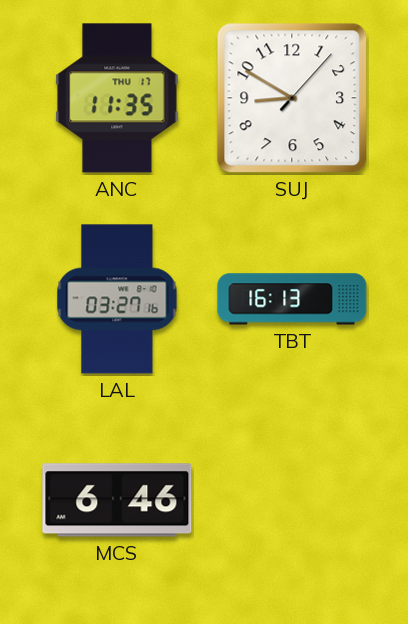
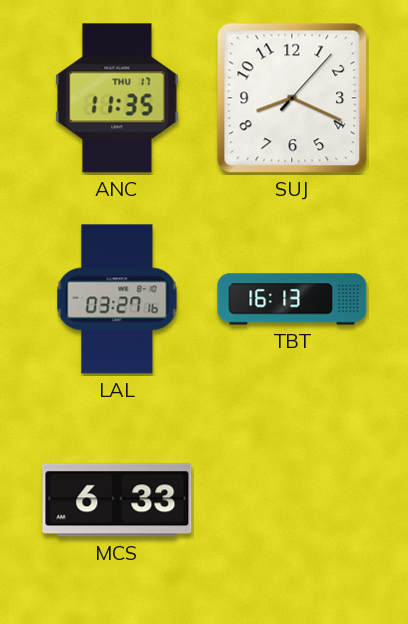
SUJ: 8:50 -> 8:19
MCS: 6:46 -> 6:33
